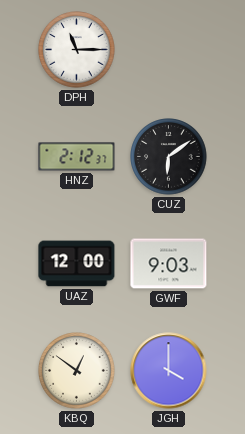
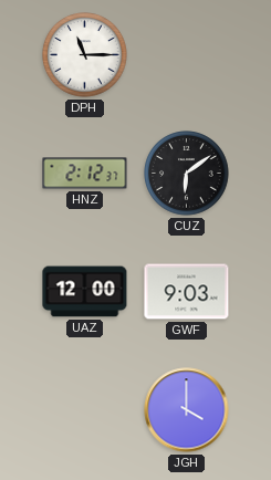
KBQ: 12:51 -> none
